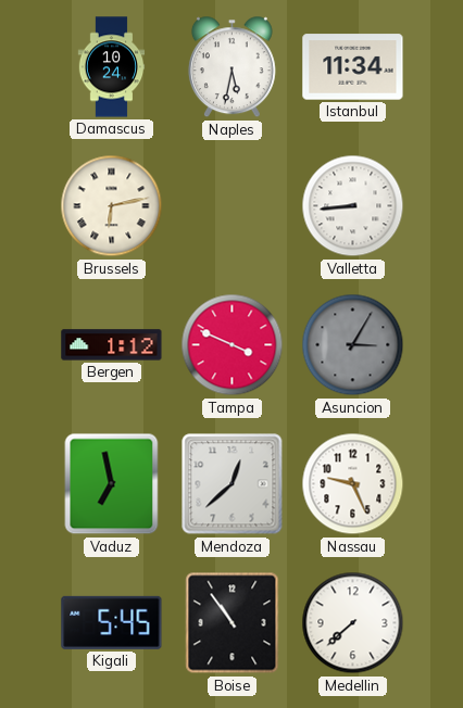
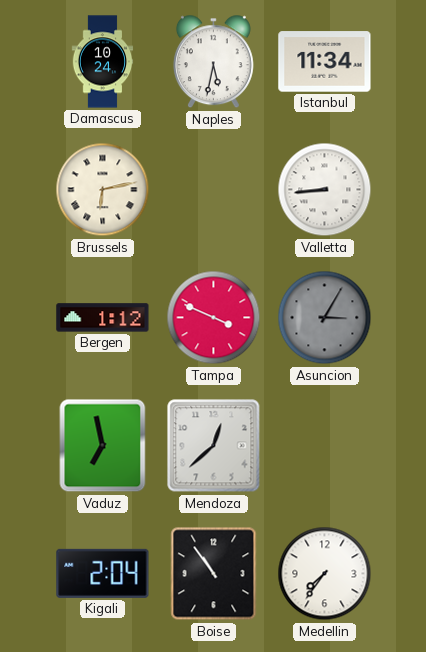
Nassau: 9:26 -> none
Kigali: 5:45 -> 2:04
Medellin: 7:38 -> 7:36
